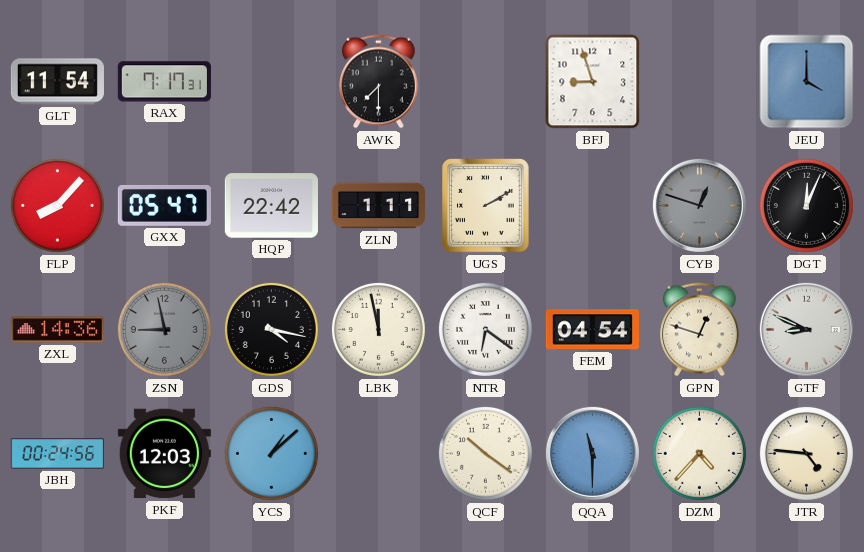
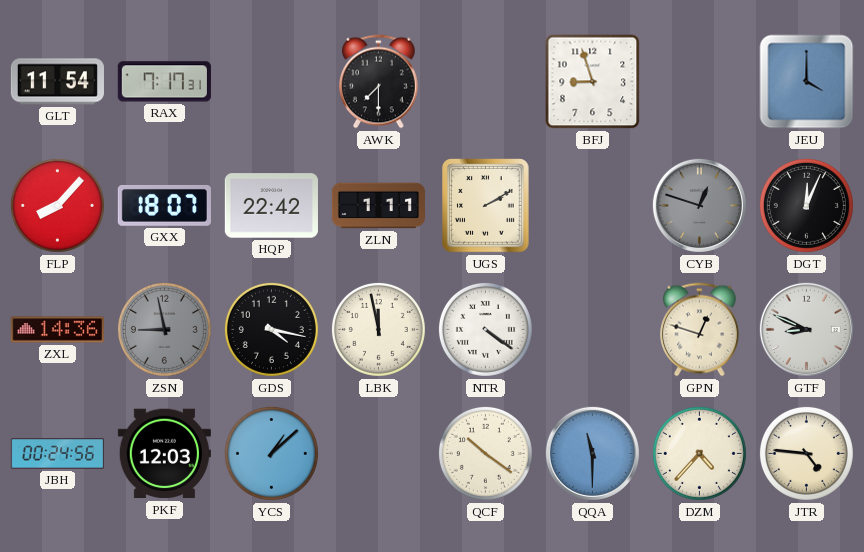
GXX: 05:47 -> 18:07
NTR: 6:21 -> 4:21
FEM: 04:54 -> none
